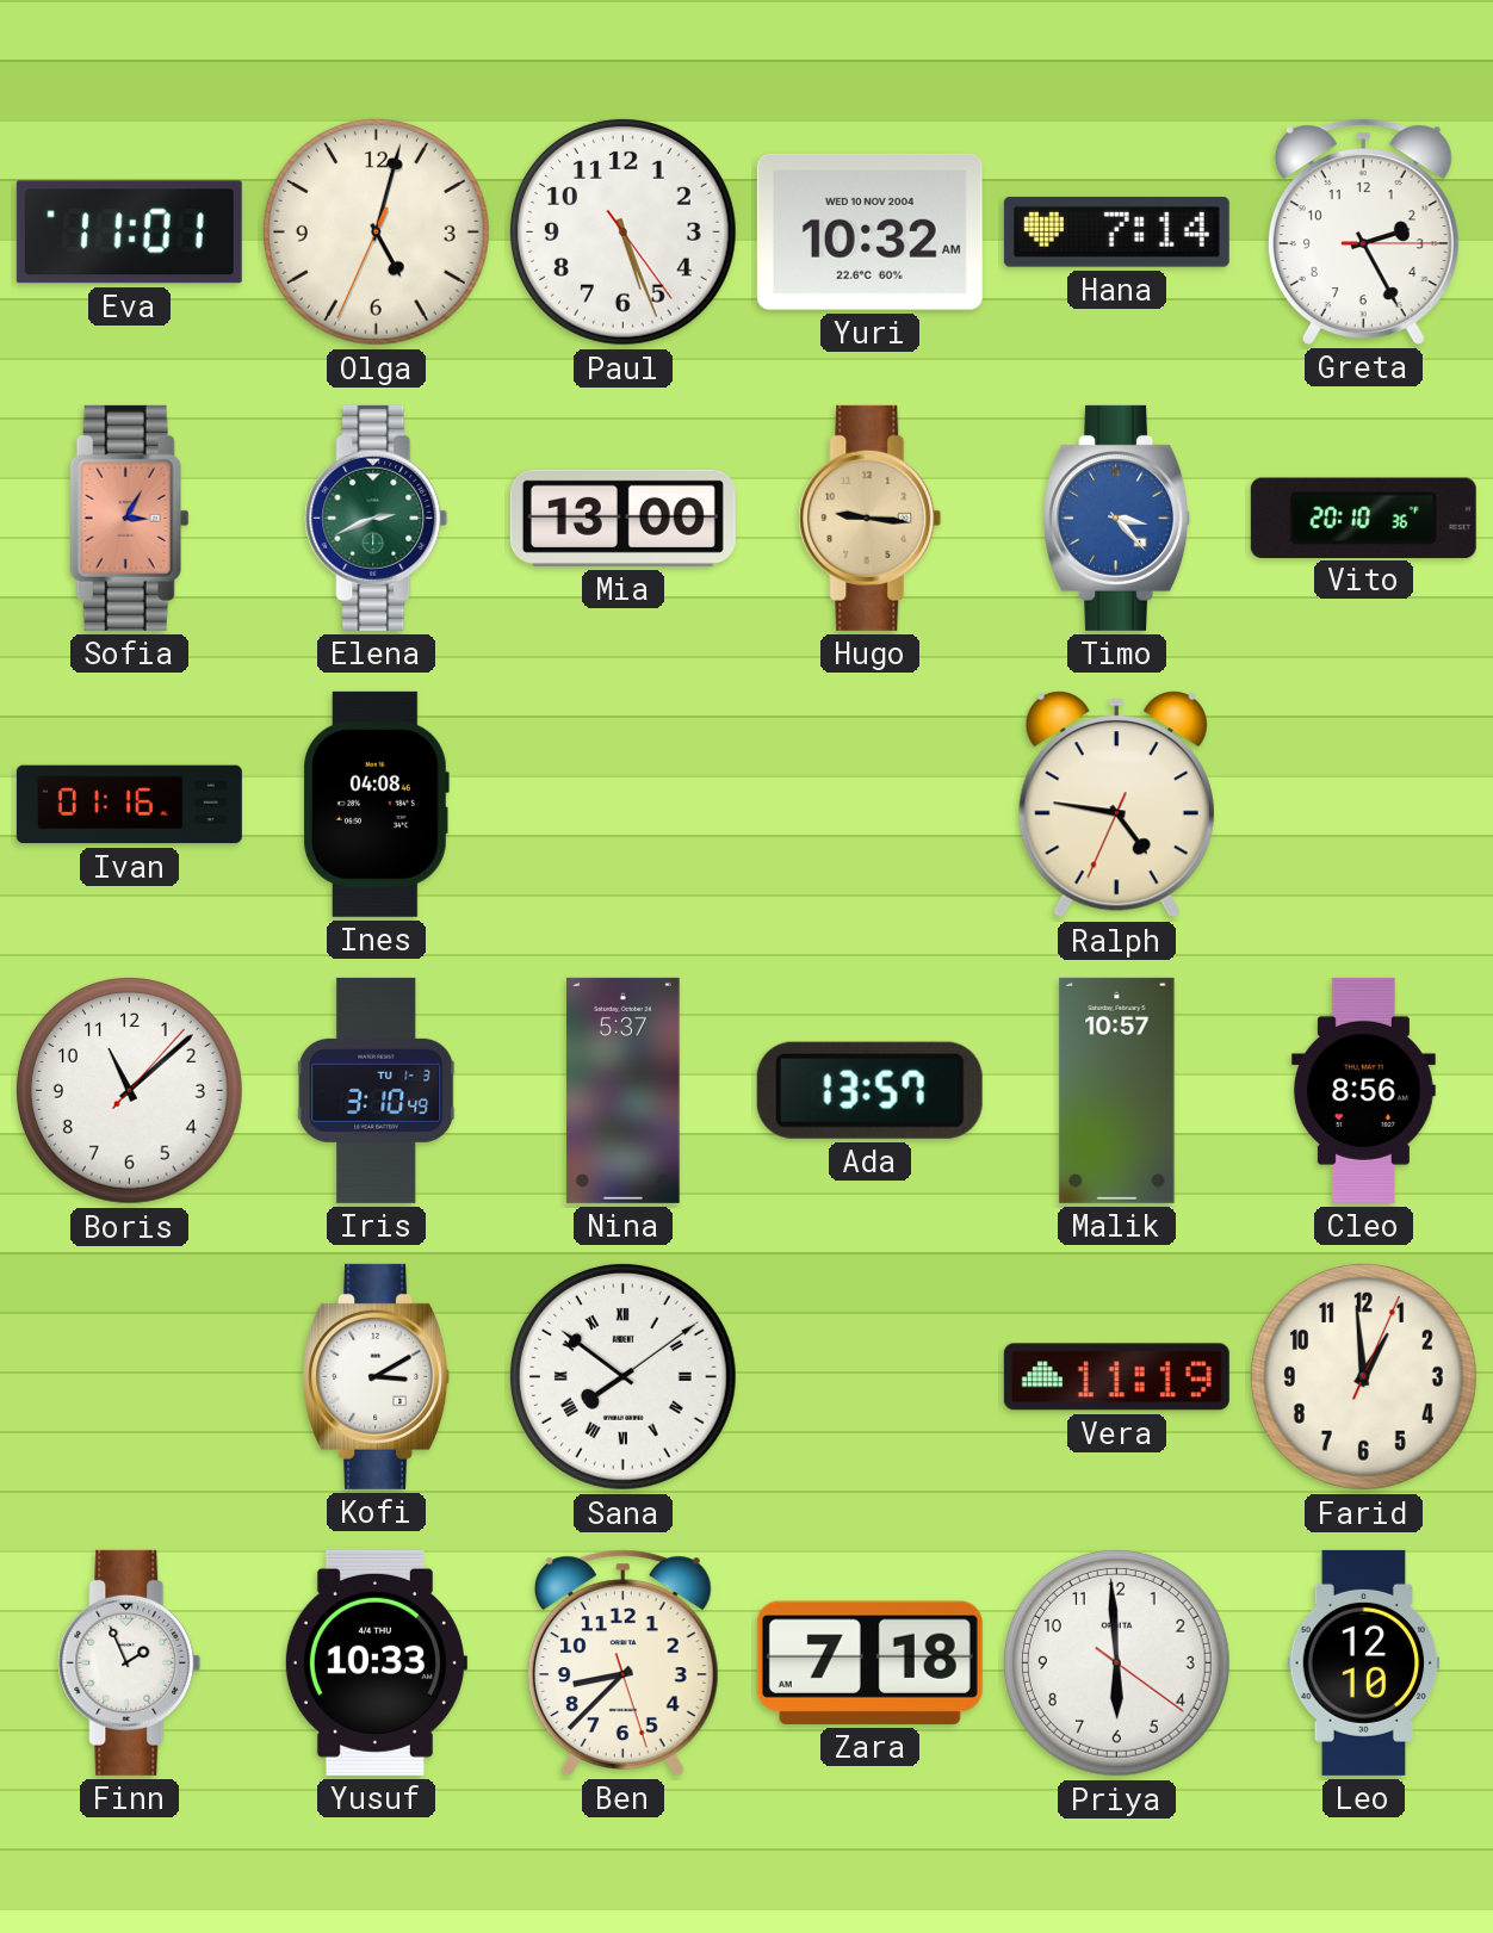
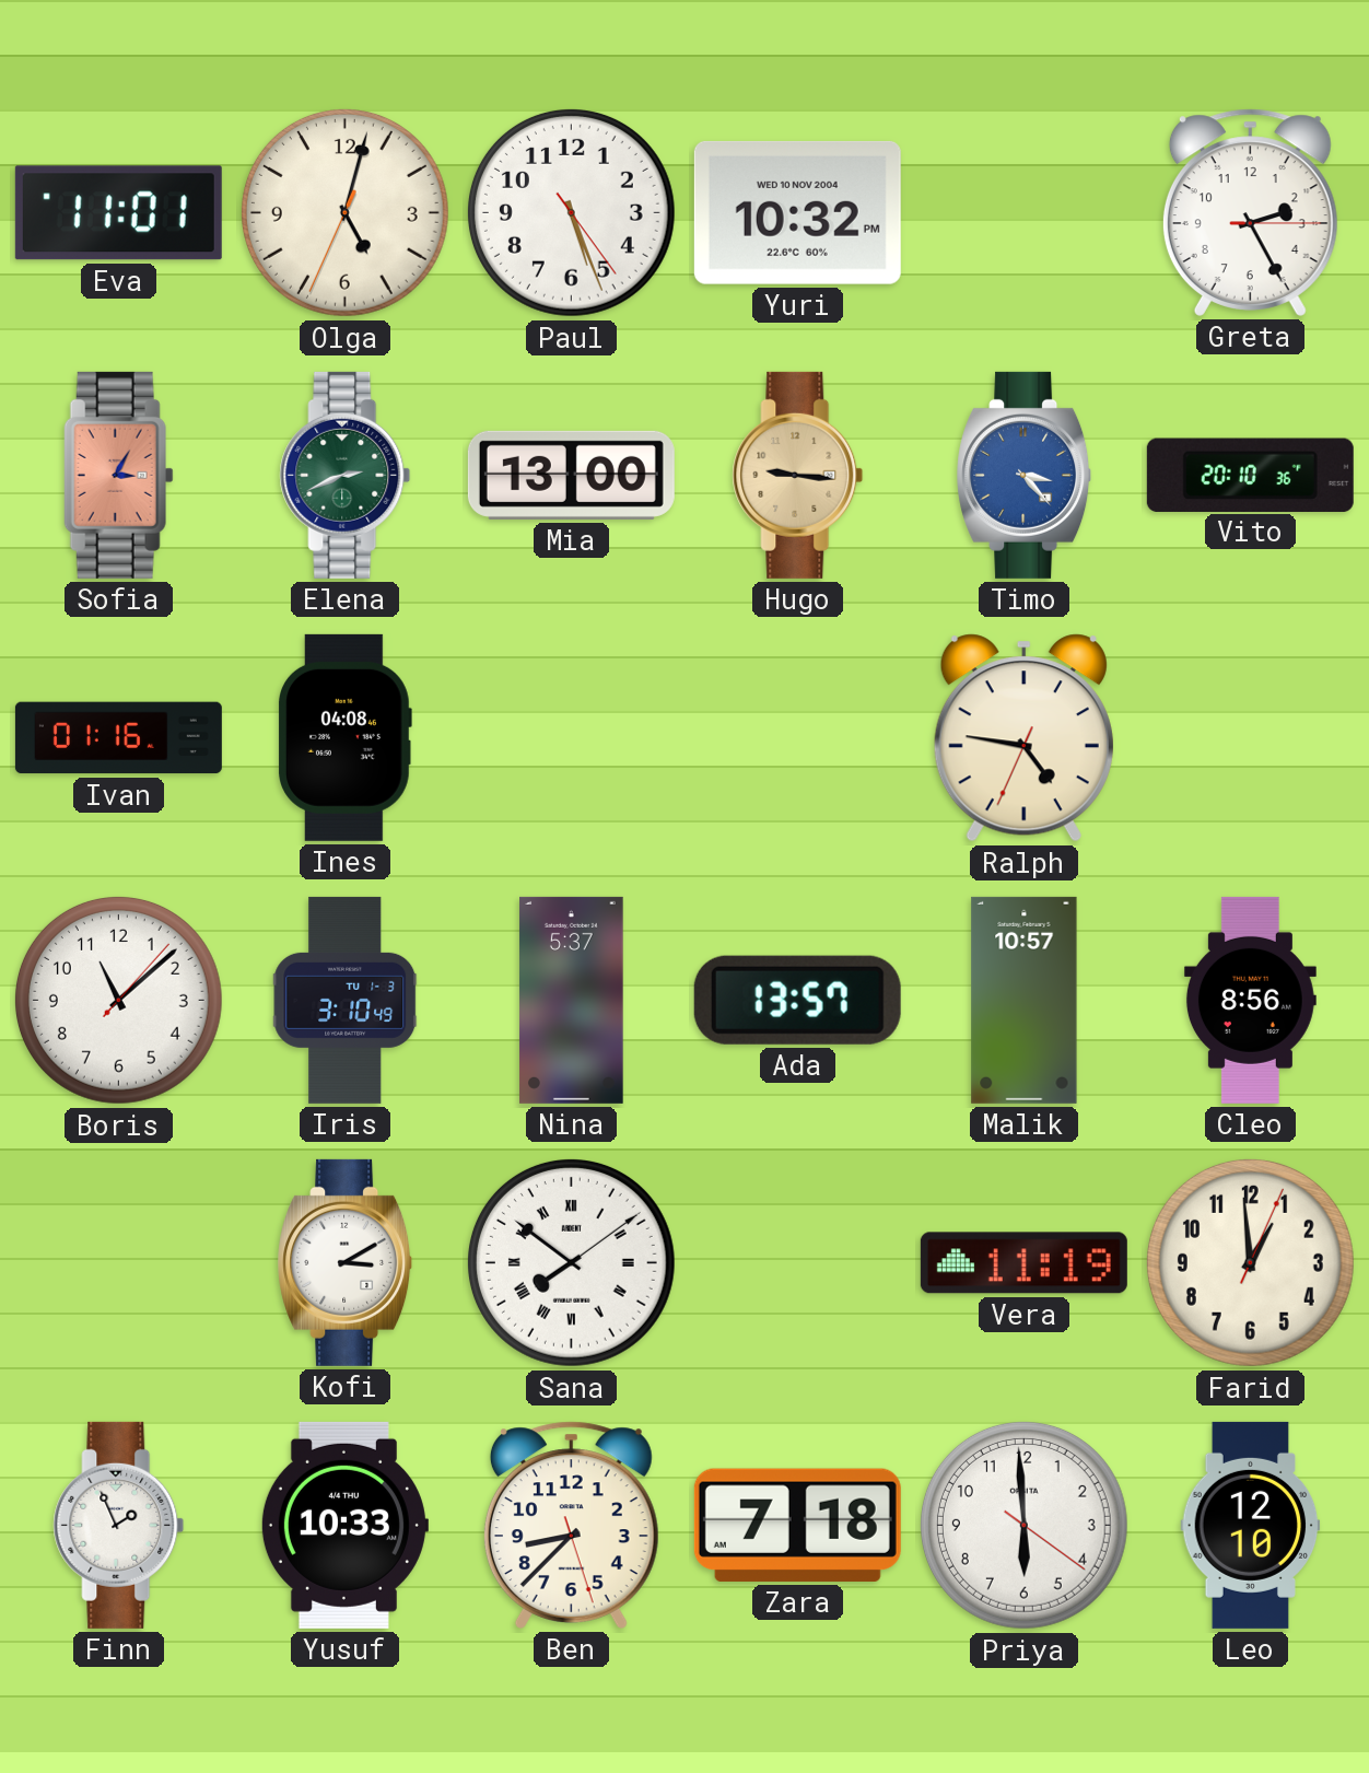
Yuri: 10:32 AM -> 10:32 PM
Hana: 7:14 -> none
